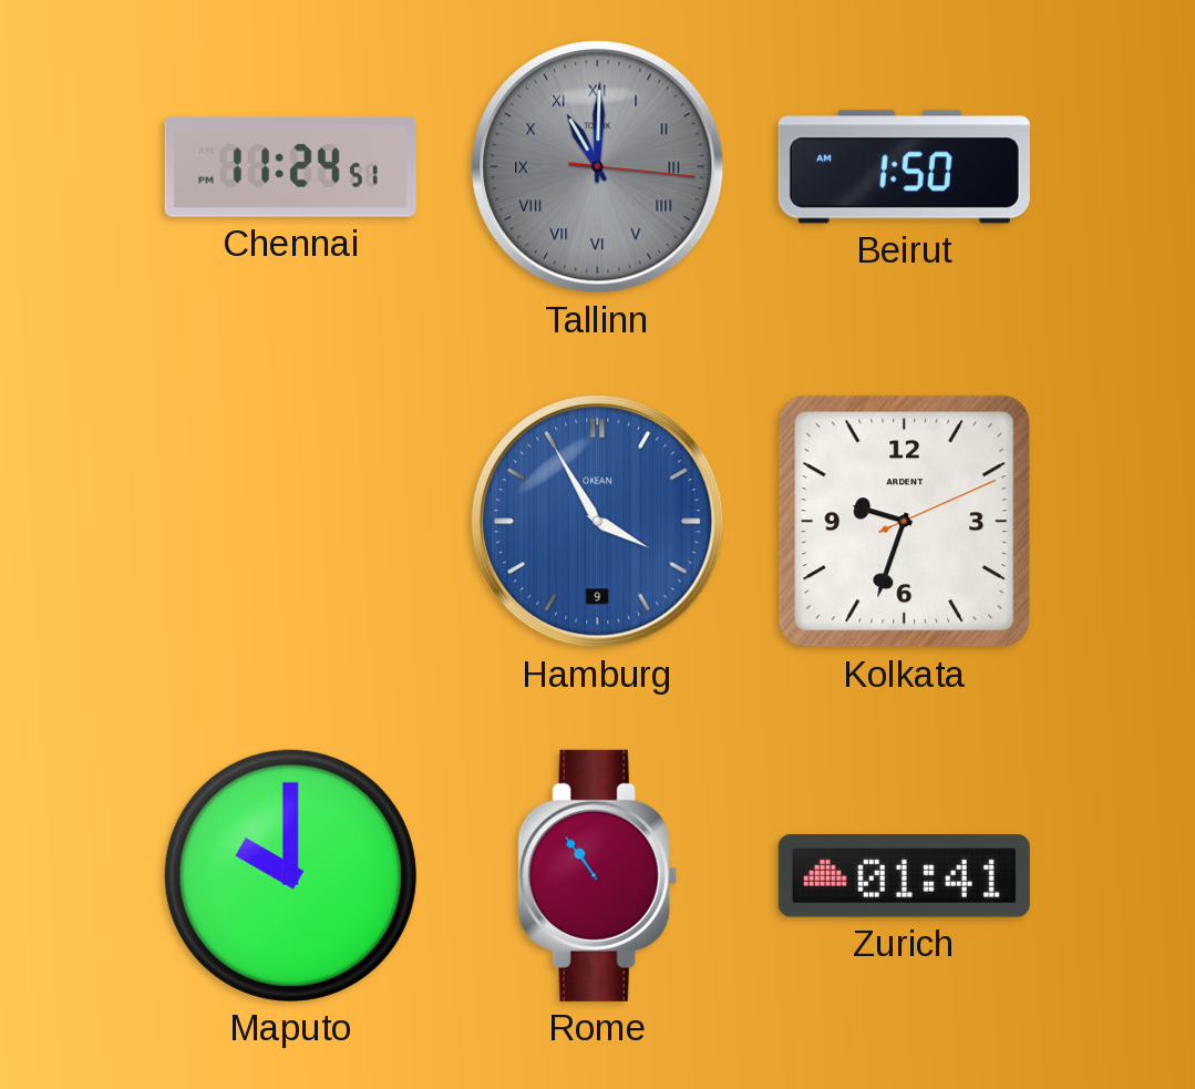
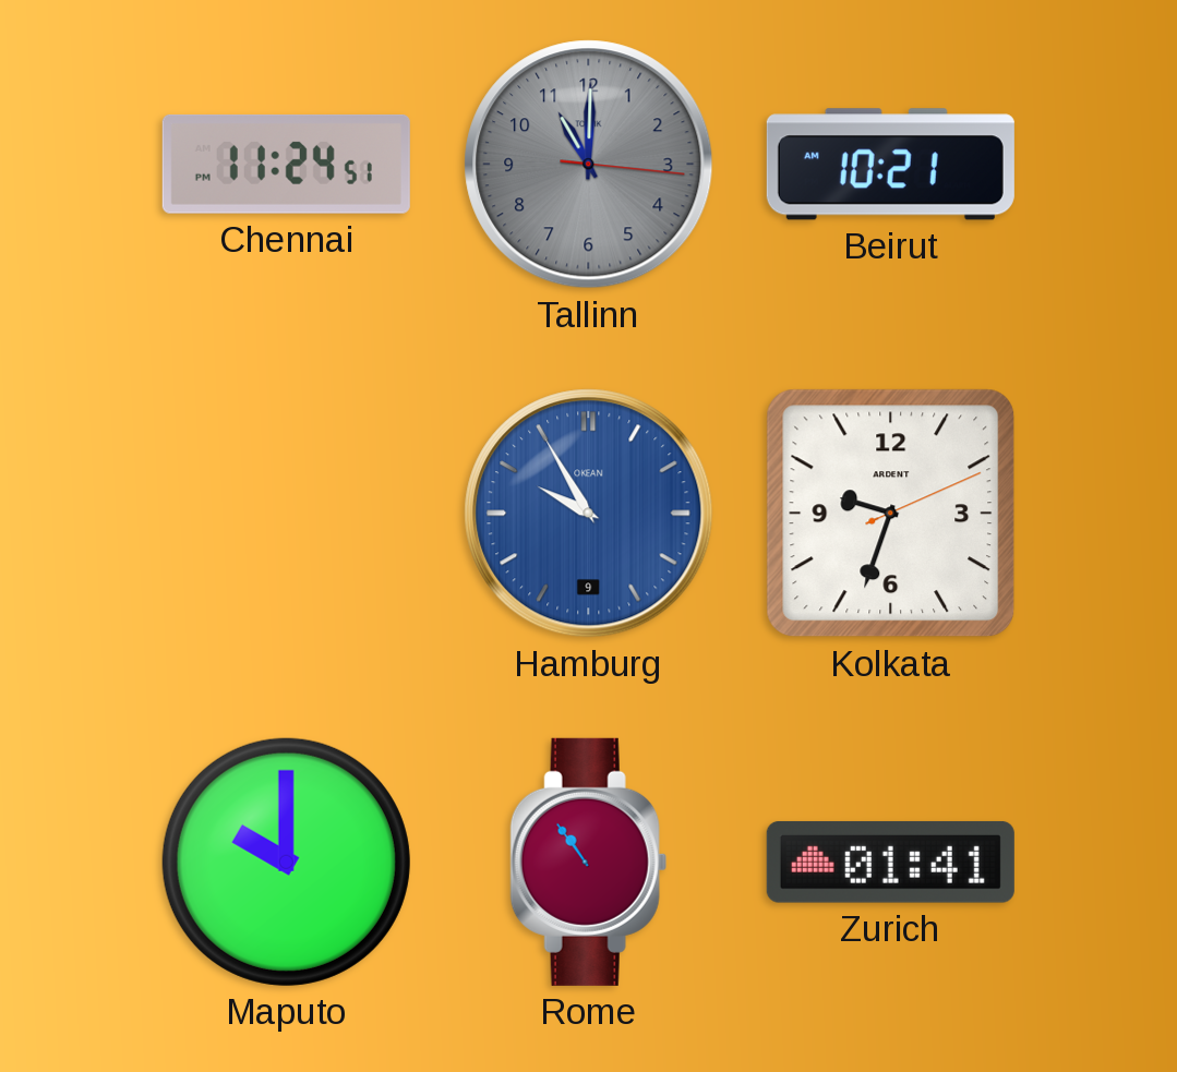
Tallinn numerals: Roman -> Arabic
Beirut: 1:50 -> 10:21
Hamburg: 3:55 -> 9:55
